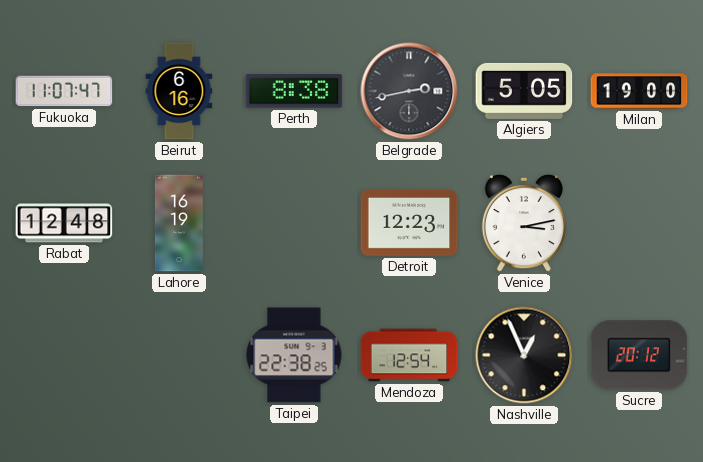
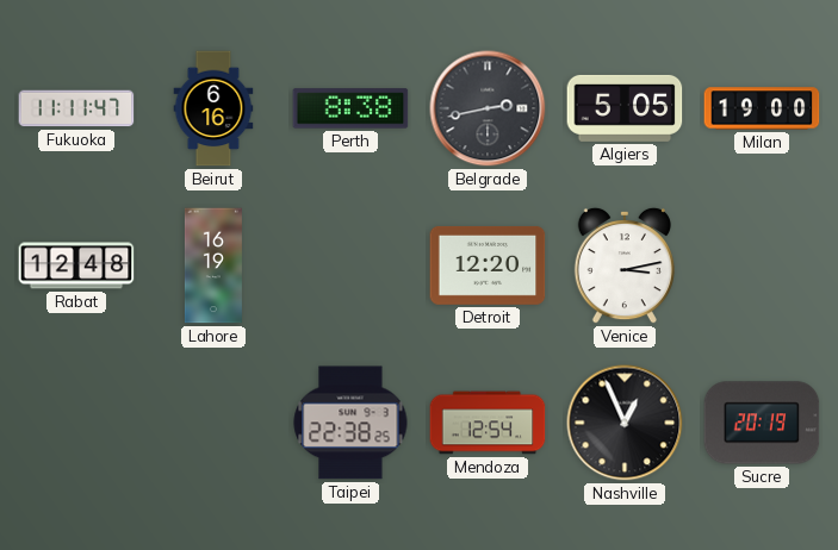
Fukuoka: 11:07 -> 11:11
Detroit: 12:23 -> 12:20
Sucre: 20:12 -> 20:19
